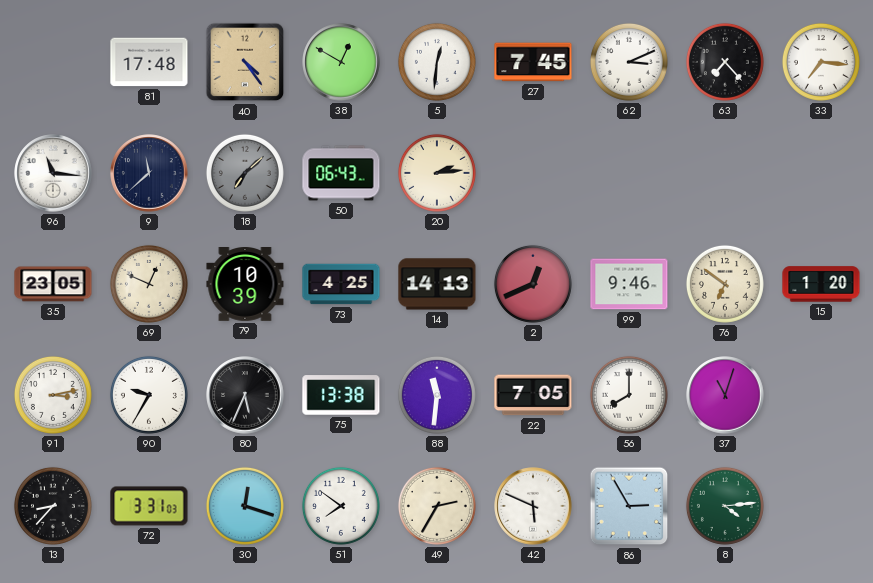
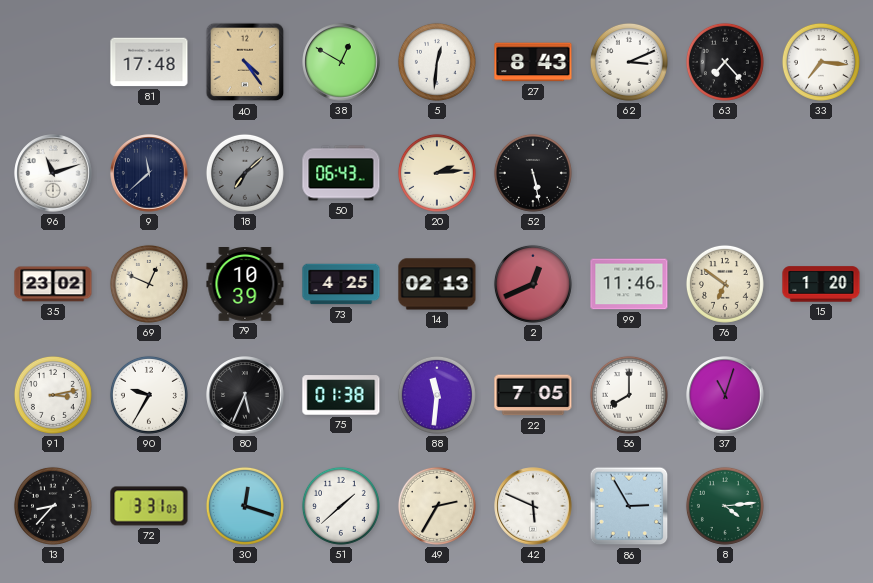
27: 7:45 -> 8:43
96: 11:16 -> 11:12
52: none -> 5:28
35: 23:05 -> 23:02
14: 14:13 -> 02:13
99: 9:46 -> 11:46
75: 13:38 -> 01:38
51: 7:51 -> 1:38
